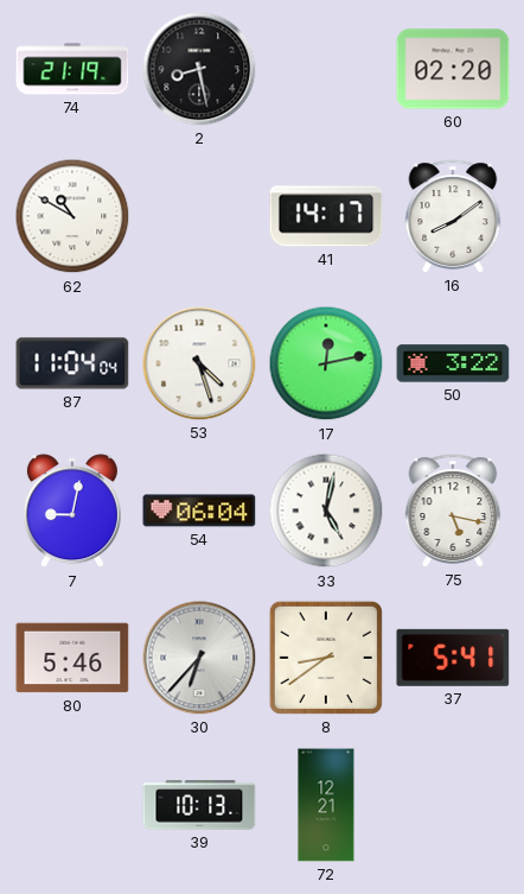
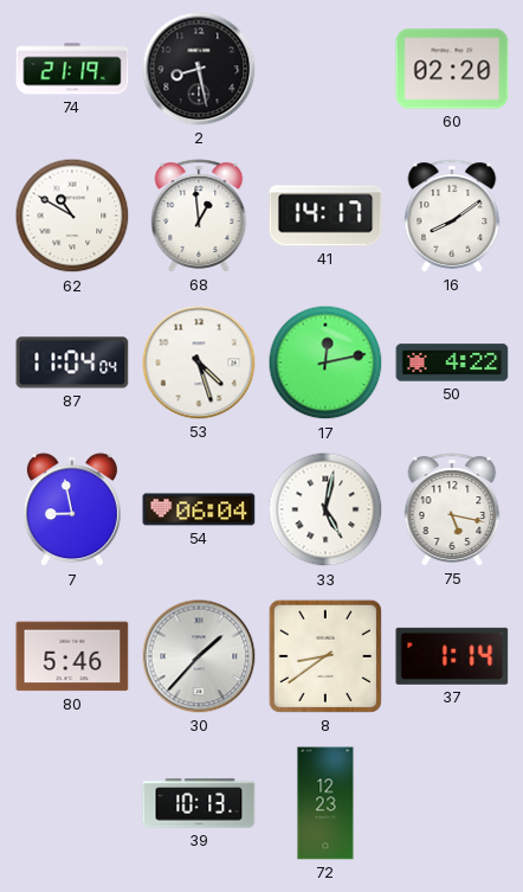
68: none -> 12:59
50: 3:22 -> 4:22
7: 9:02 -> 8:58
30: 6:37 -> 1:37
37: 5:41 -> 1:14
72: 12:21 -> 12:23
